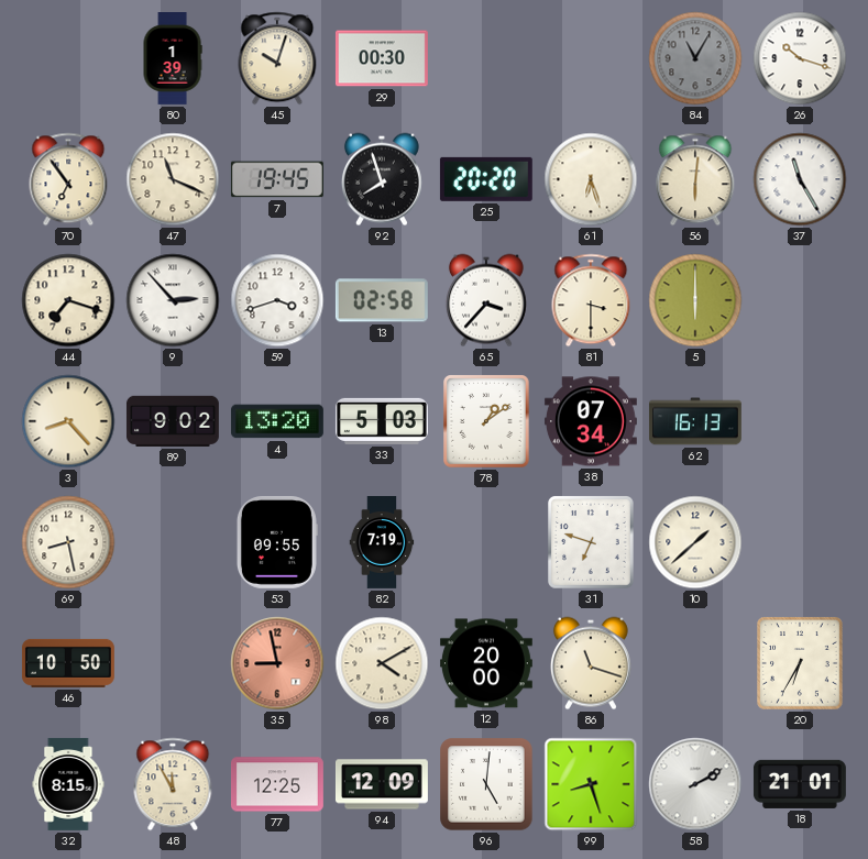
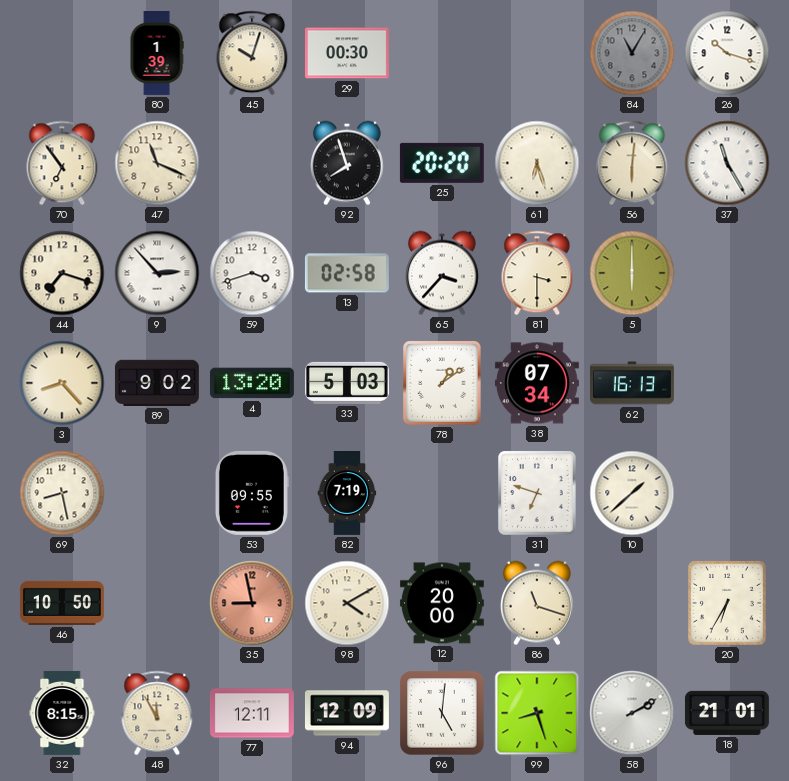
7: 19:45 -> none
77: 12:25 -> 12:11
